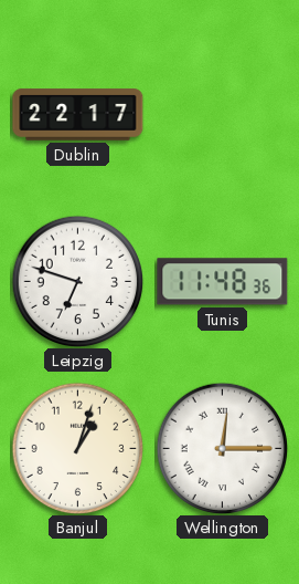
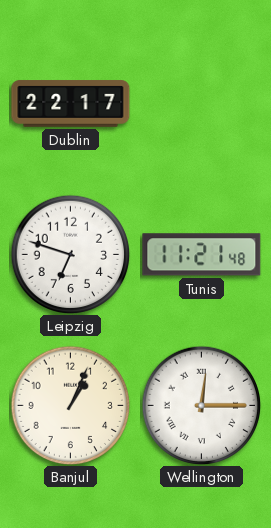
Tunis: 11:48 -> 11:21
Banjul: 1:03 -> 1:04
